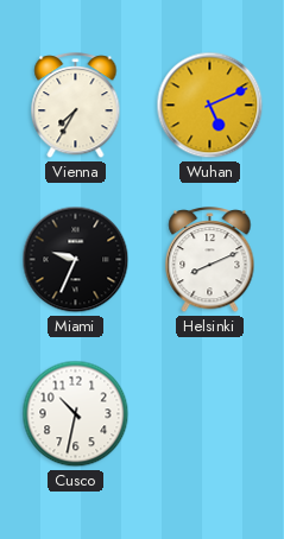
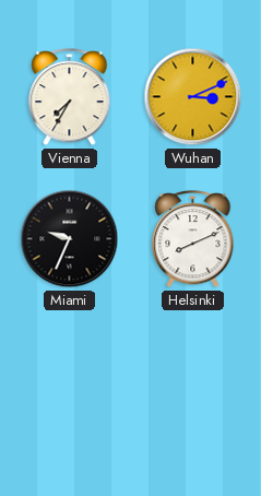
Wuhan: 5:11 -> 3:11
Cusco: 10:32 -> none
